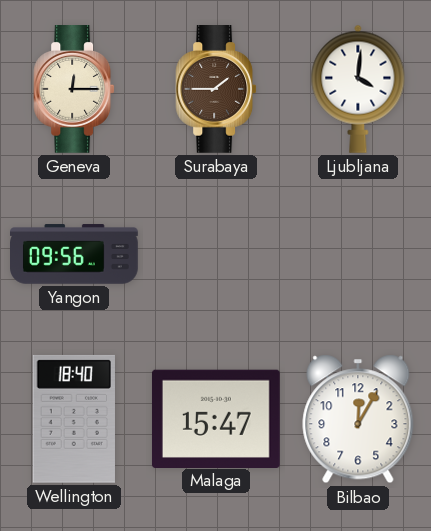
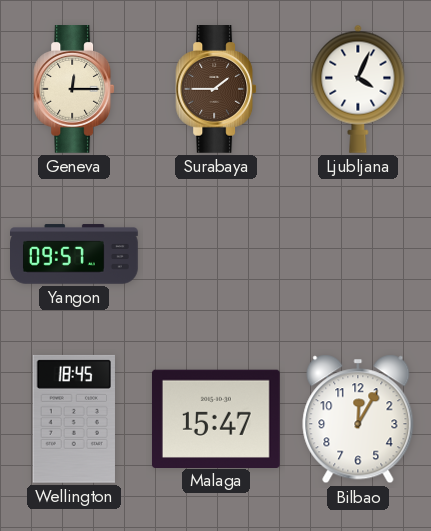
Ljubljana: 4:01 -> 4:04
Yangon: 09:56 -> 09:57
Wellington: 18:40 -> 18:45
